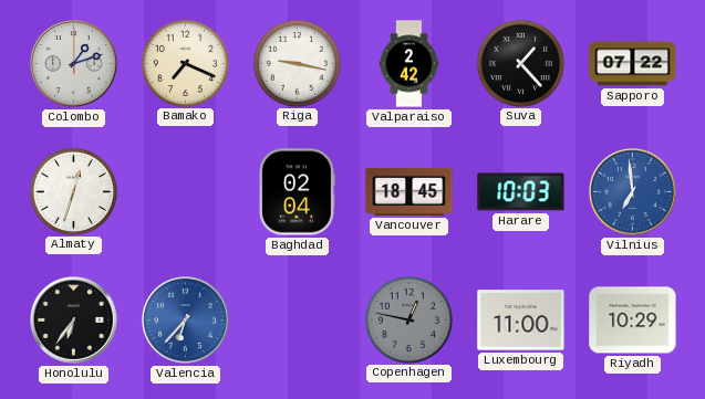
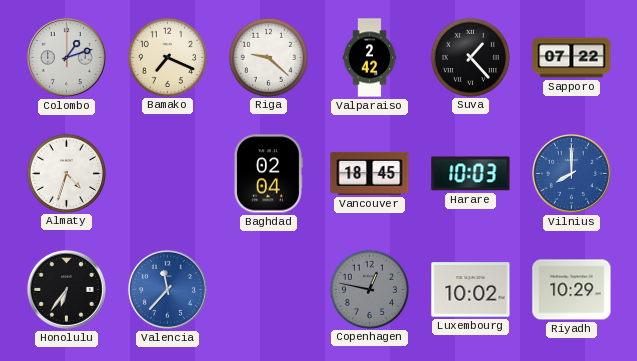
Riga: 9:17 -> 9:22
Almaty: 12:33 -> 4:33
Vilnius: 6:59 -> 8:00
Valencia: 6:37 -> 11:37
Luxembourg: 11:00 -> 10:02
